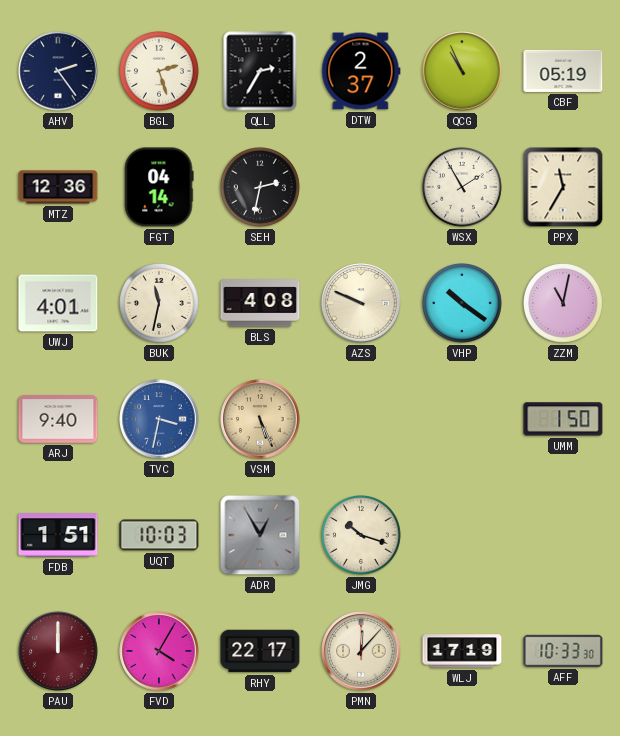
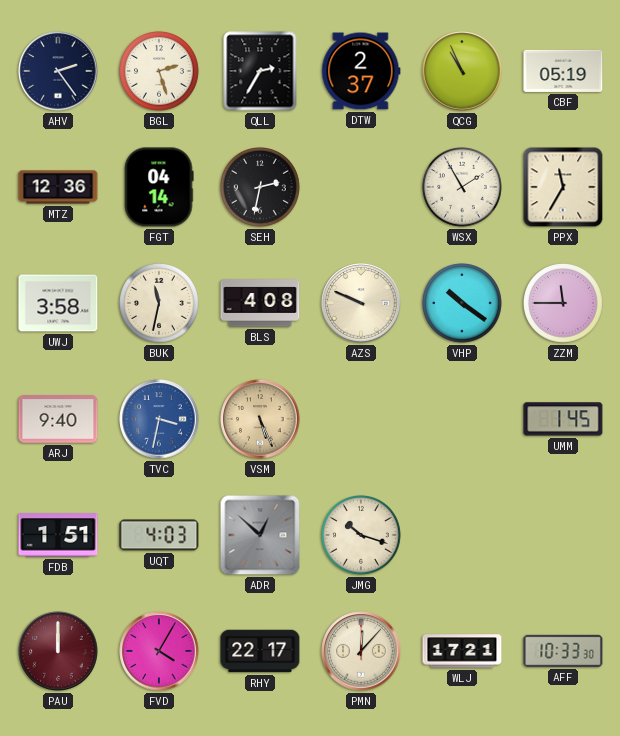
UWJ: 4:01 -> 3:58
ZZM: 11:02 -> 11:45
UMM: 1:50 -> 1:45
UQT: 10:03 -> 4:03
ADR: 12:55 -> 12:52
WLJ: 17:19 -> 17:21
